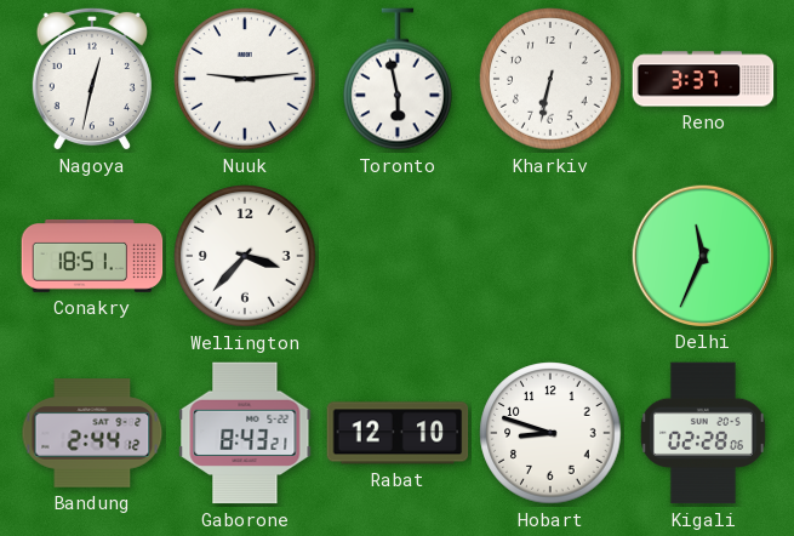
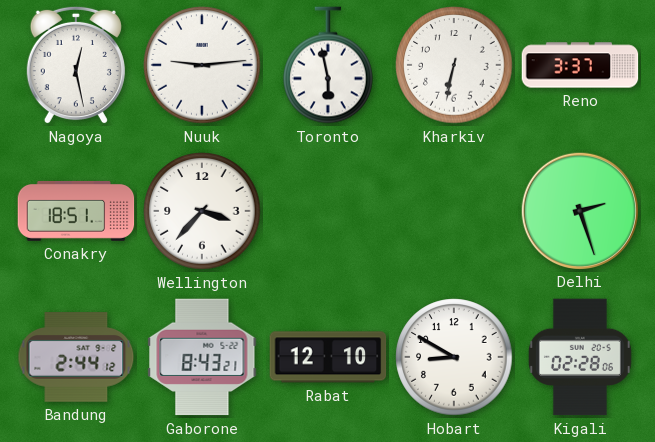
Nagoya: 12:32 -> 12:28
Delhi: 11:34 -> 2:27
Hobart: 8:48 -> 8:50
